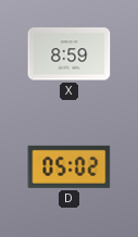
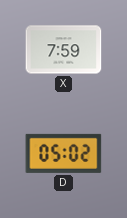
X: 8:59 -> 7:59
